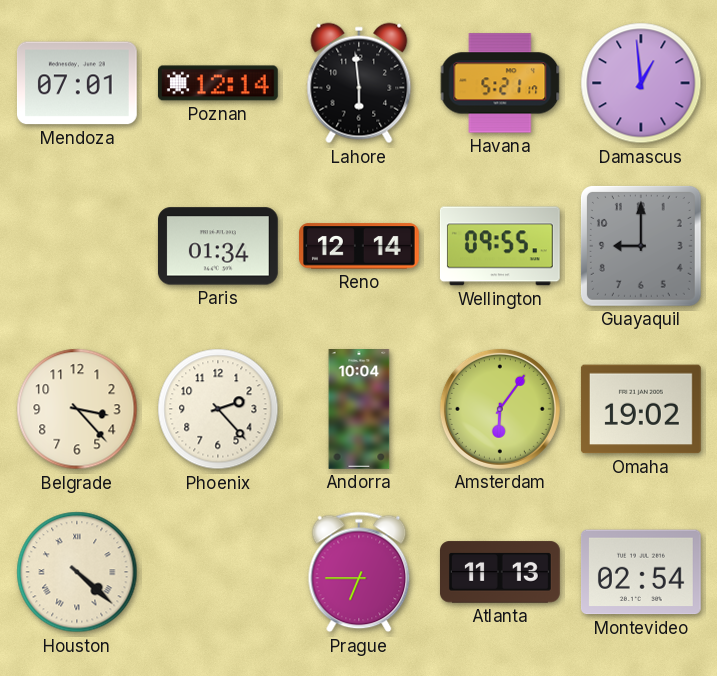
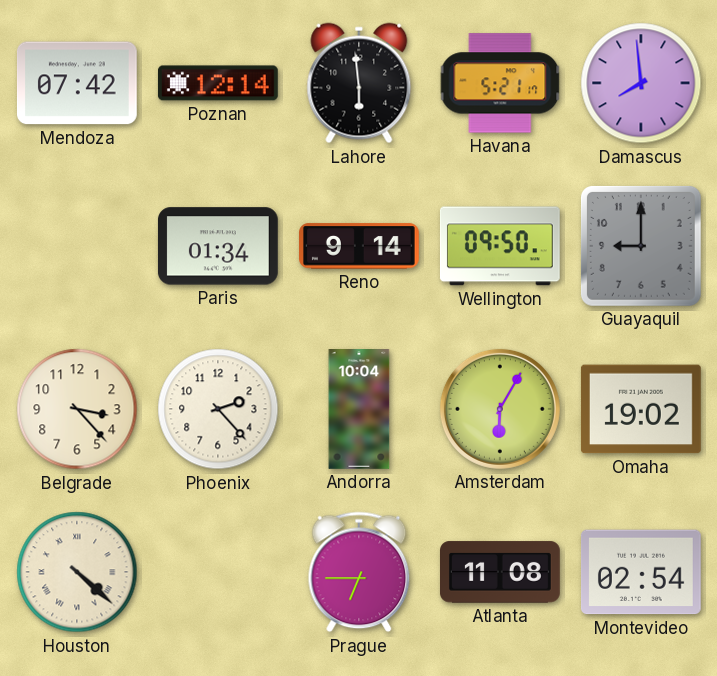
Mendoza: 07:01 -> 07:42
Damascus: 12:59 -> 7:59
Reno: 12:14 -> 9:14
Wellington: 09:55 -> 09:50
Amsterdam: 6:06 -> 6:05
Atlanta: 11:13 -> 11:08
